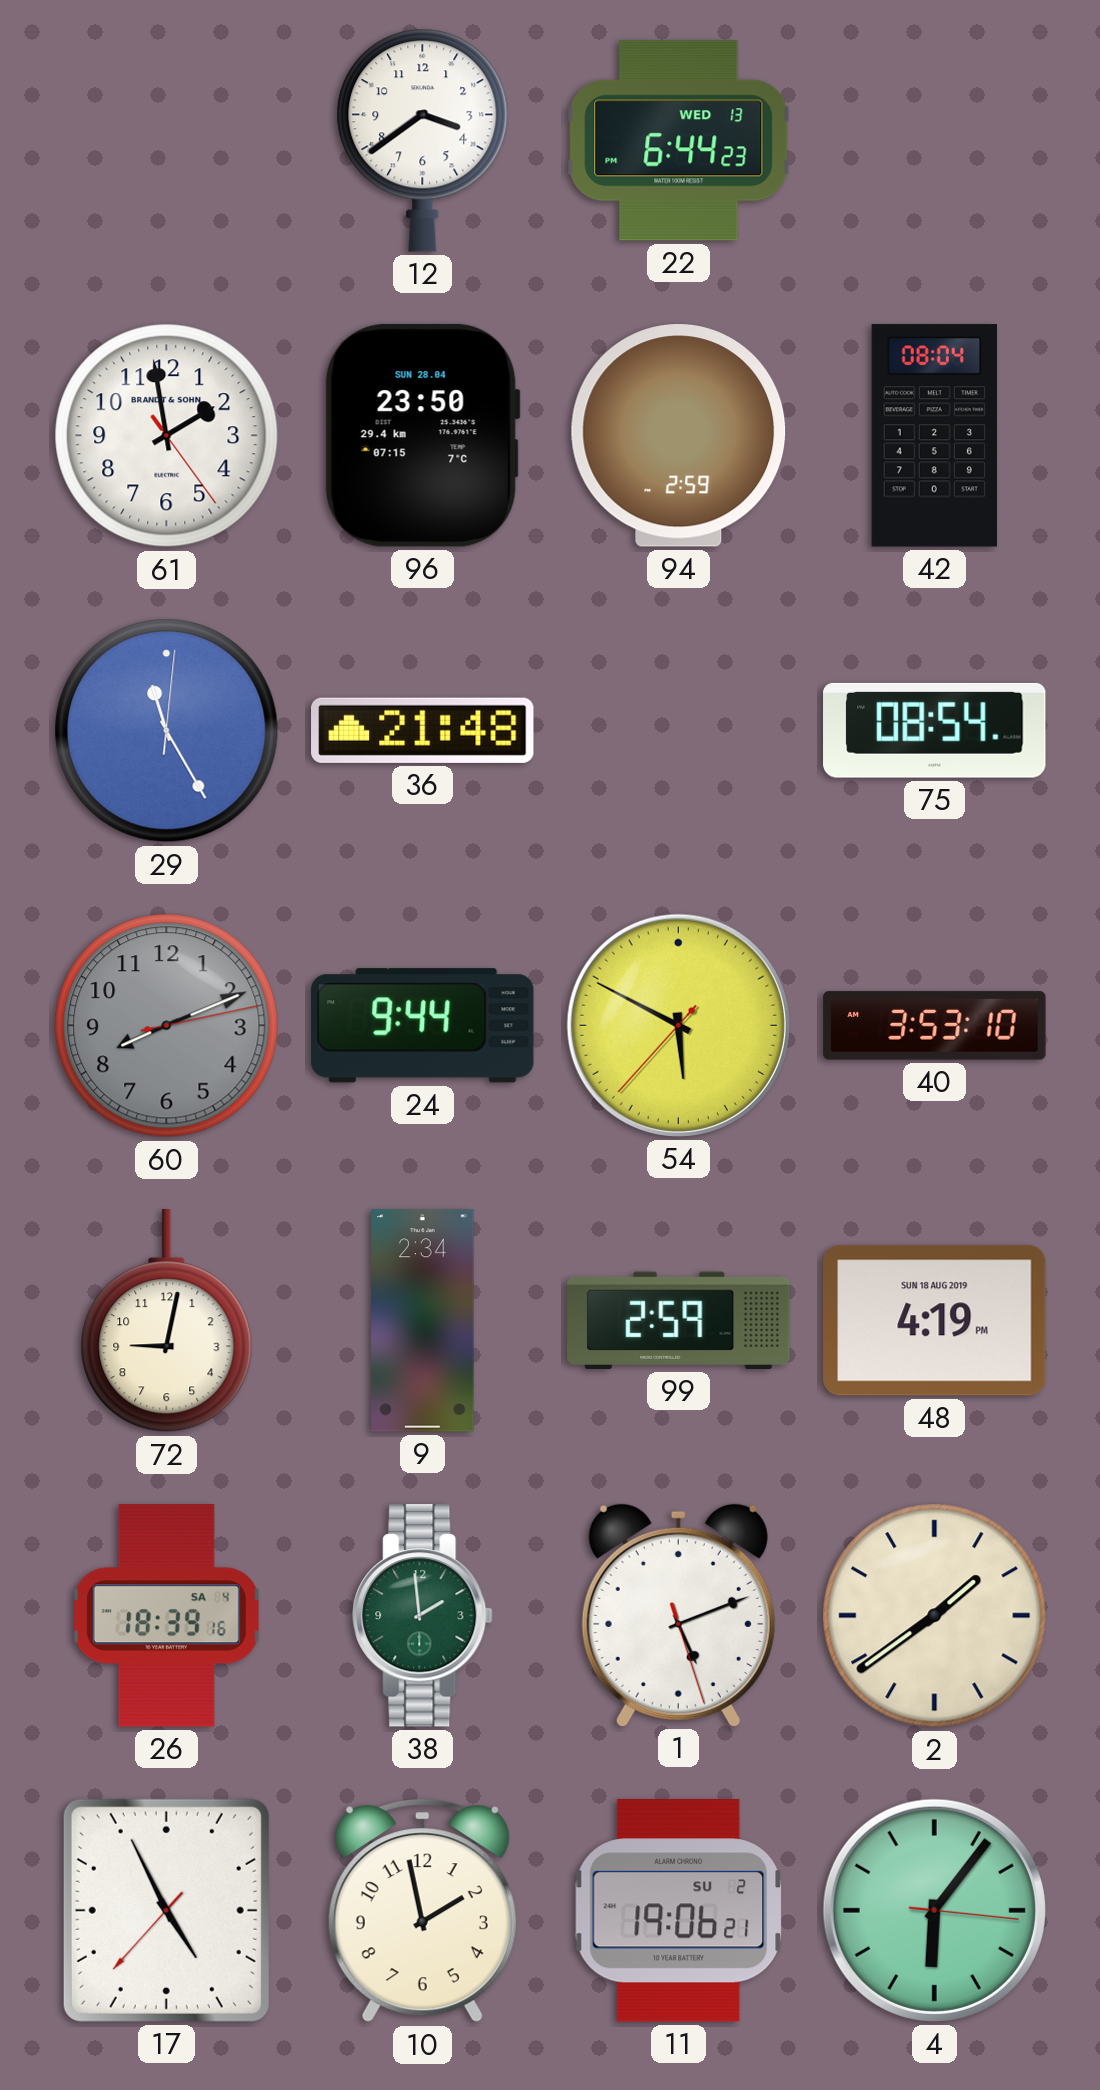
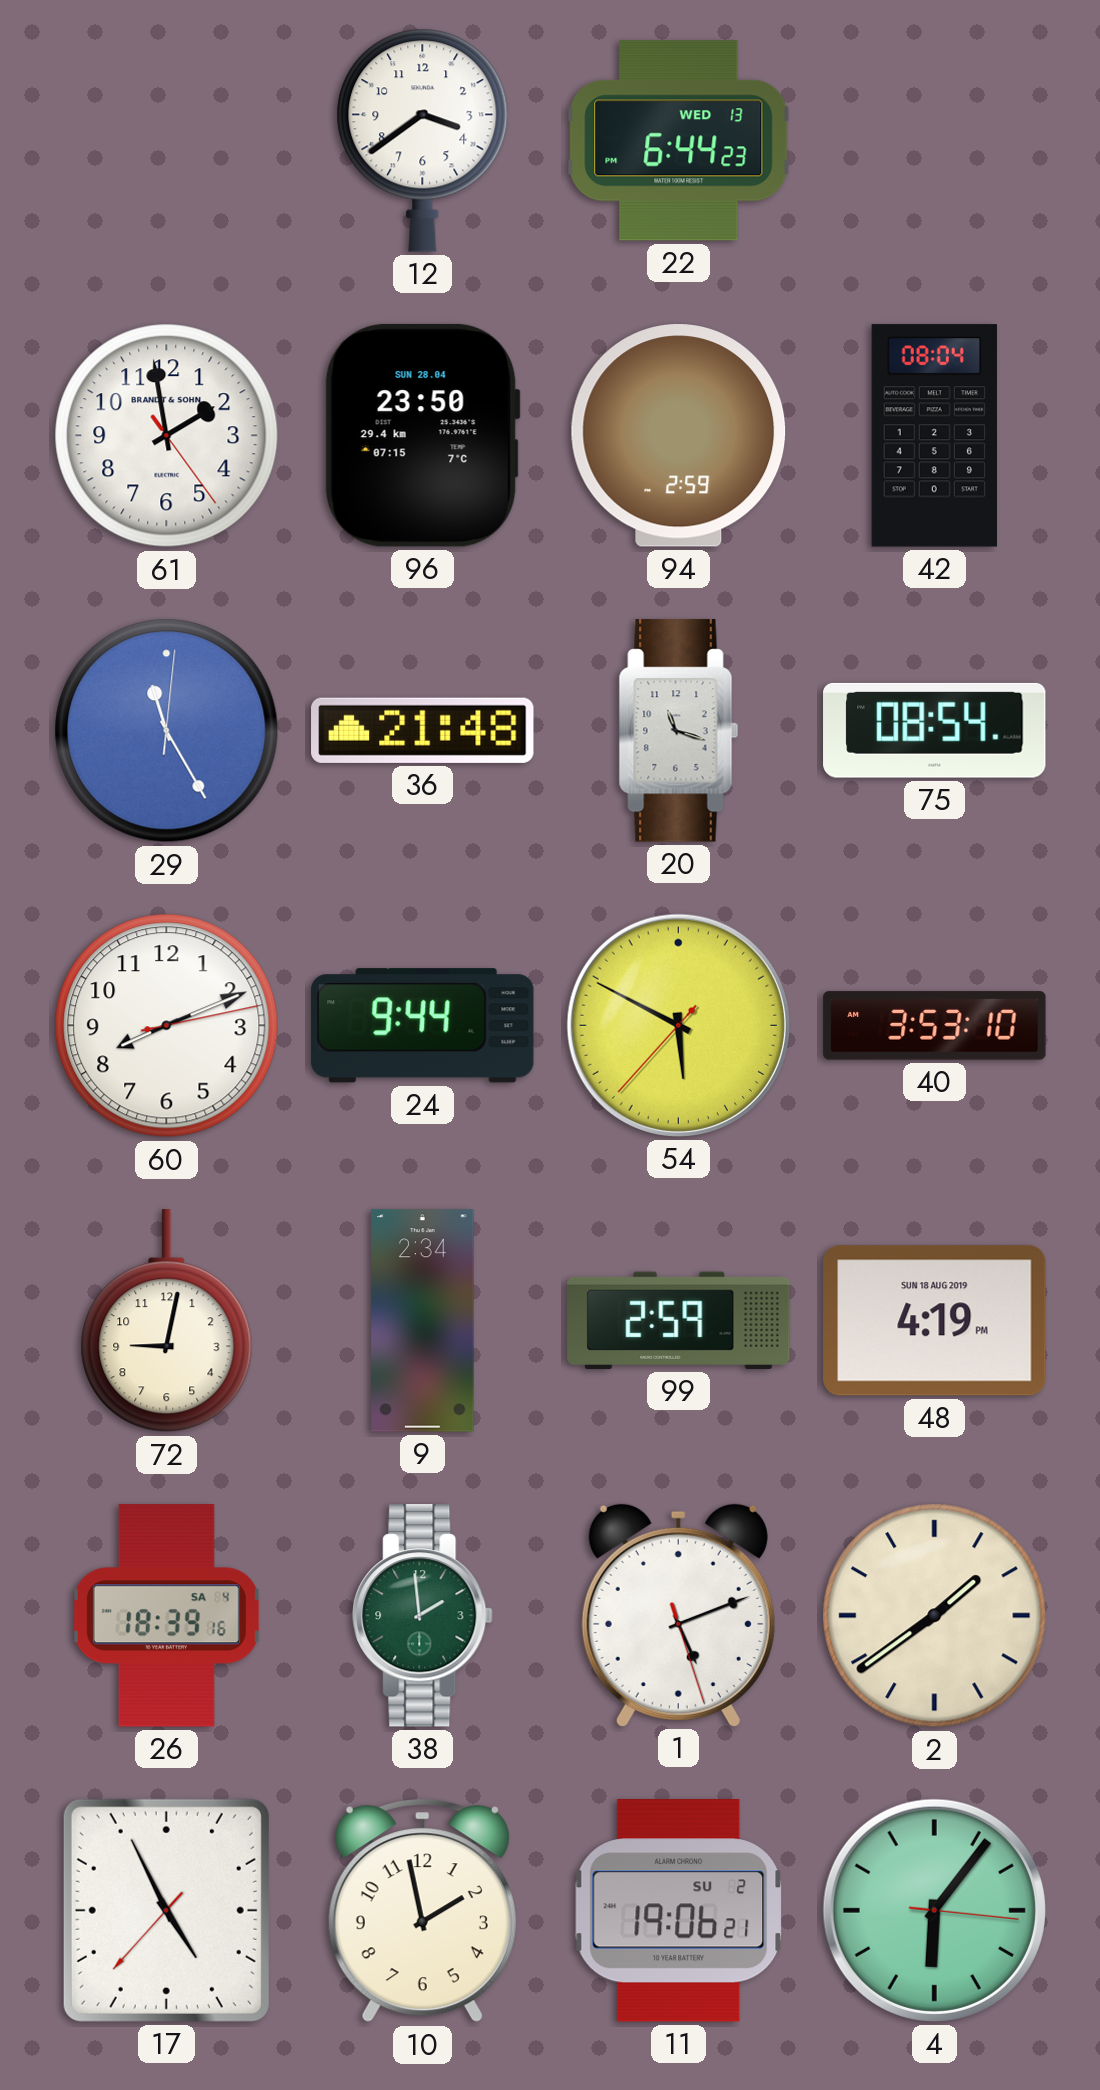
20: none -> 11:18
60 dial: grey -> white
